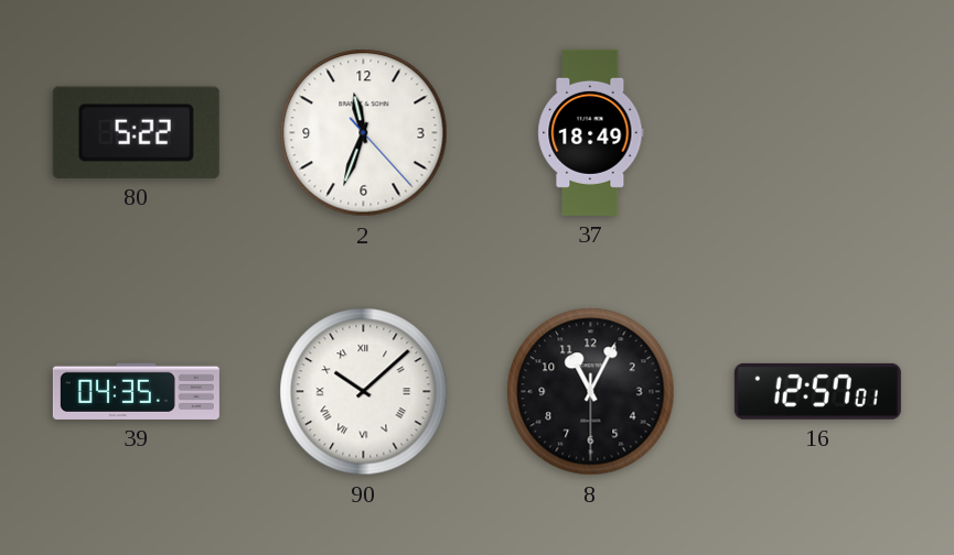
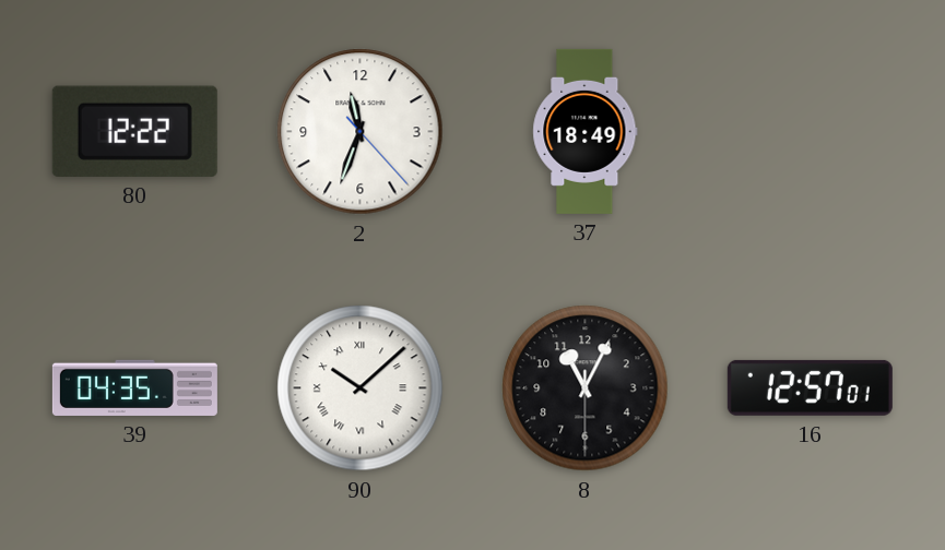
80: 5:22 -> 12:22
